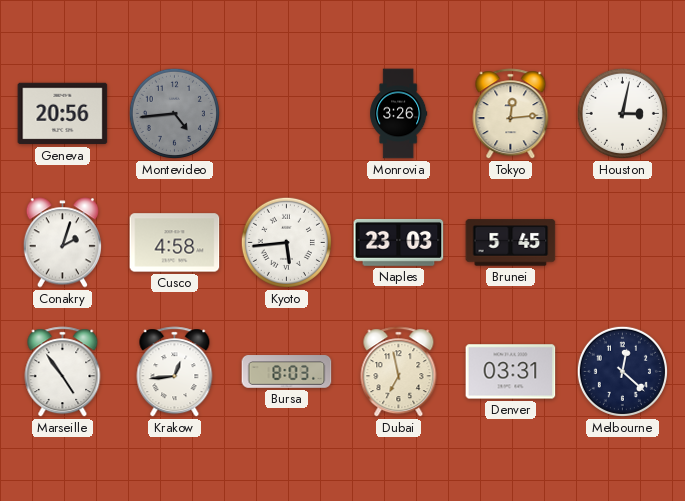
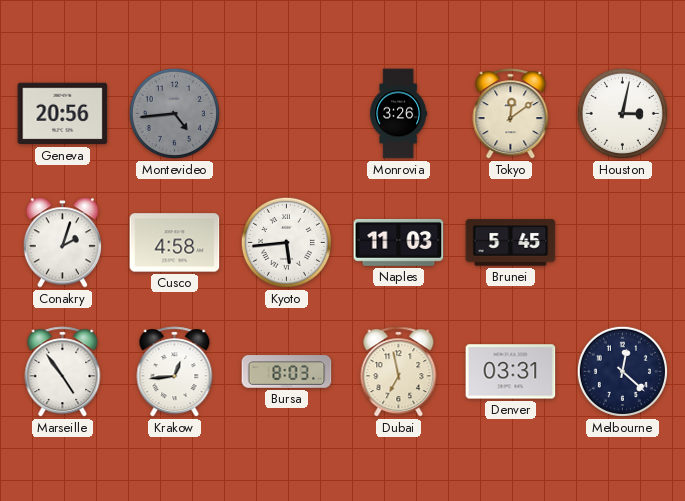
Tokyo: 12:14 -> 12:09
Naples: 23:03 -> 11:03
